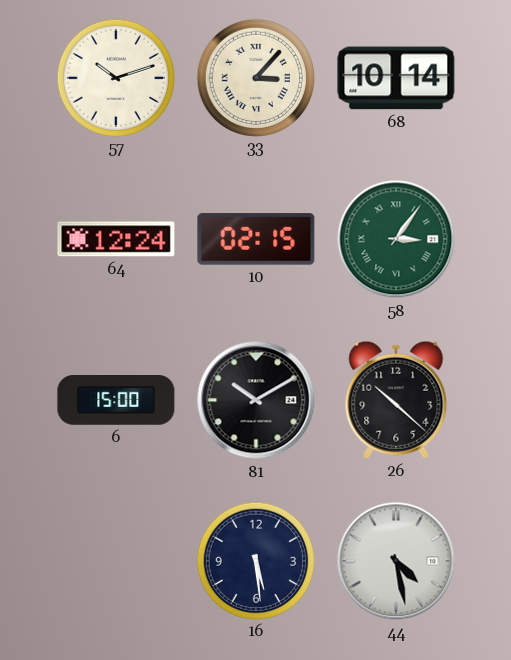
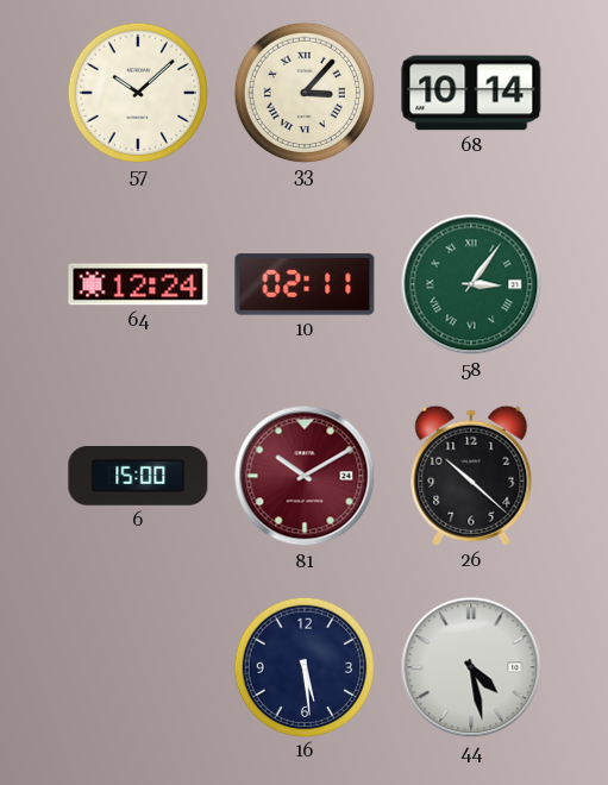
57: 10:12 -> 10:08
10: 02:15 -> 02:11
81 dial: black -> burgundy
